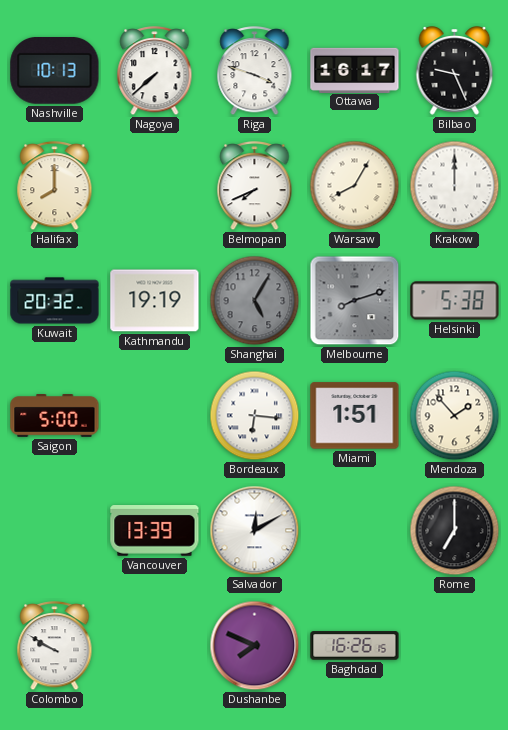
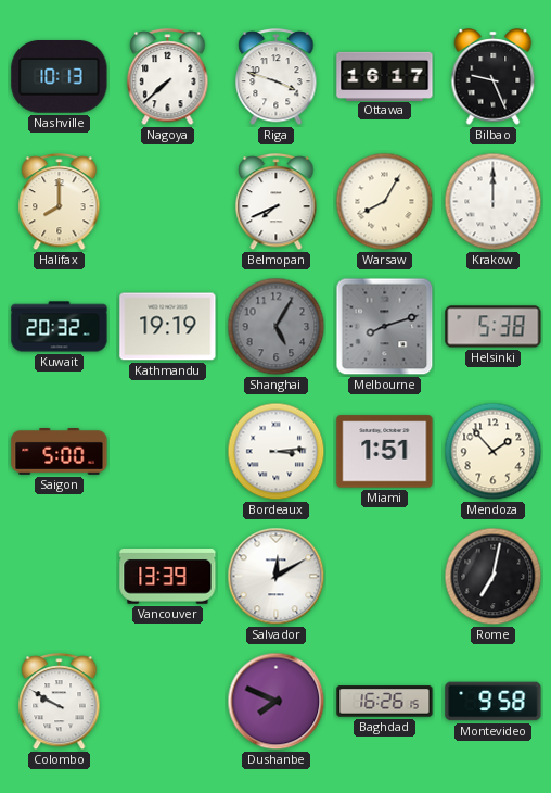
Bordeaux: 6:16 -> 3:14
Rome: 7:00 -> 7:02
Montevideo: none -> 9:58
